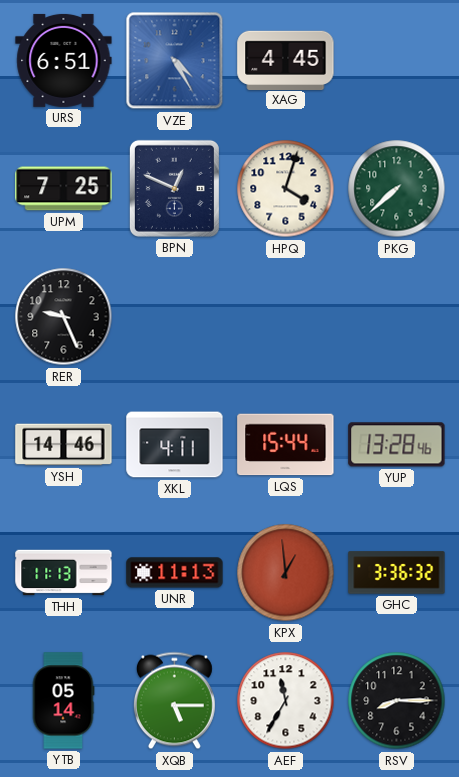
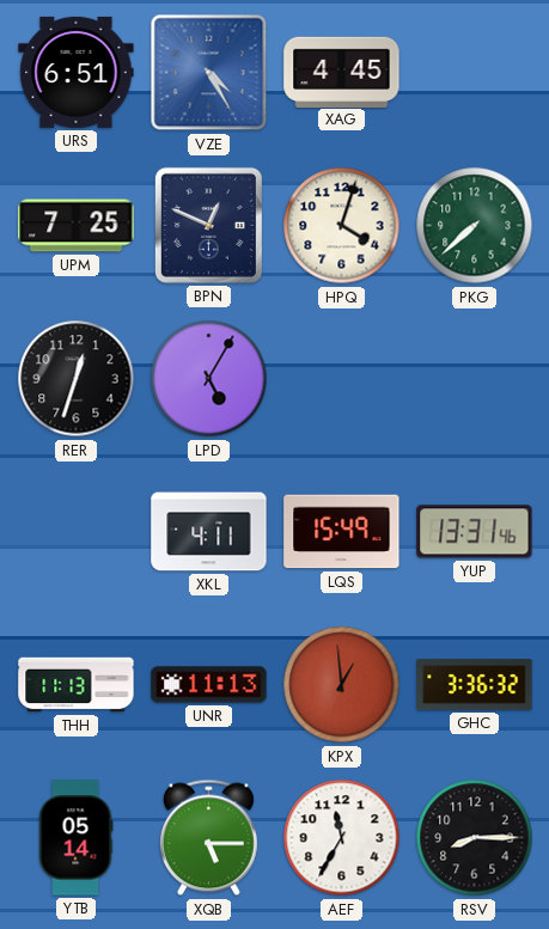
RER: 9:26 -> 12:33
LPD: none -> 5:05
YSH: 14:46 -> none
LQS: 15:44 -> 15:49
YUP: 13:28 -> 13:31
